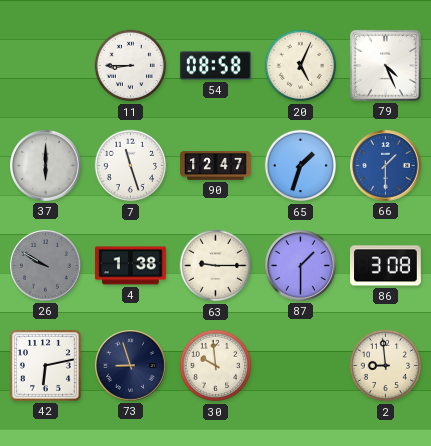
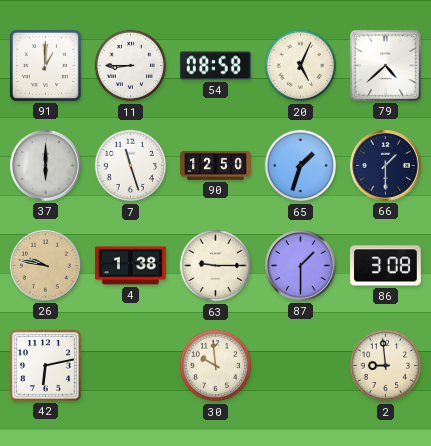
91: none -> 1:00
79: 4:26 -> 4:38
90: 12:47 -> 12:50
66 dial: blue -> navy
26: 9:50 -> 9:47
26 dial: grey -> champagne
73: 8:57 -> none
